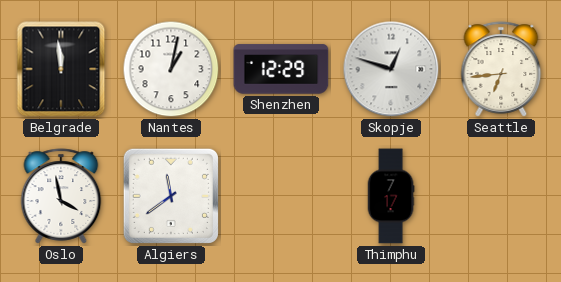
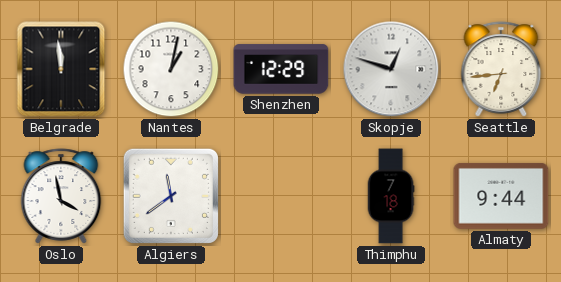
Thimphu: 7:17 -> 7:18
Almaty: none -> 9:44
